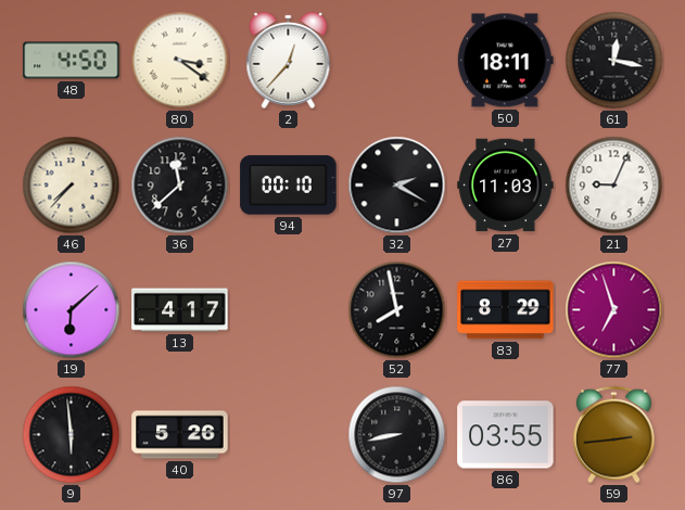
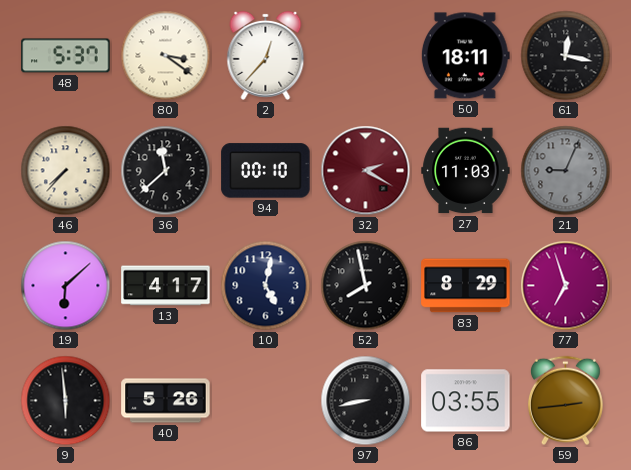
48: 4:50 -> 5:37
32 dial: black -> burgundy
21 dial: white -> grey
10: none -> 5:02
